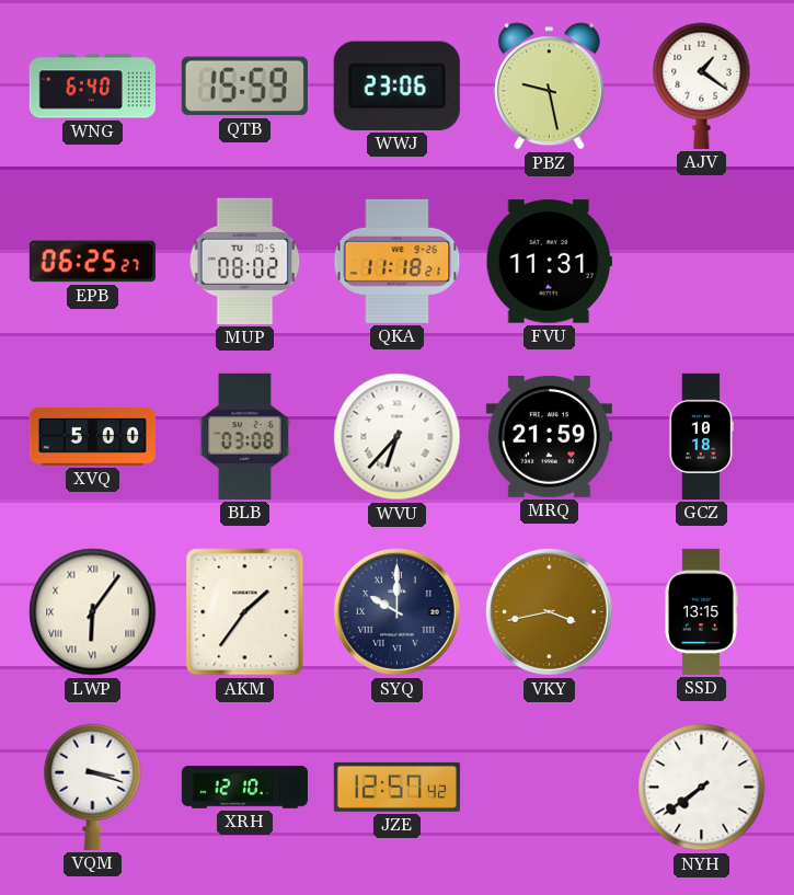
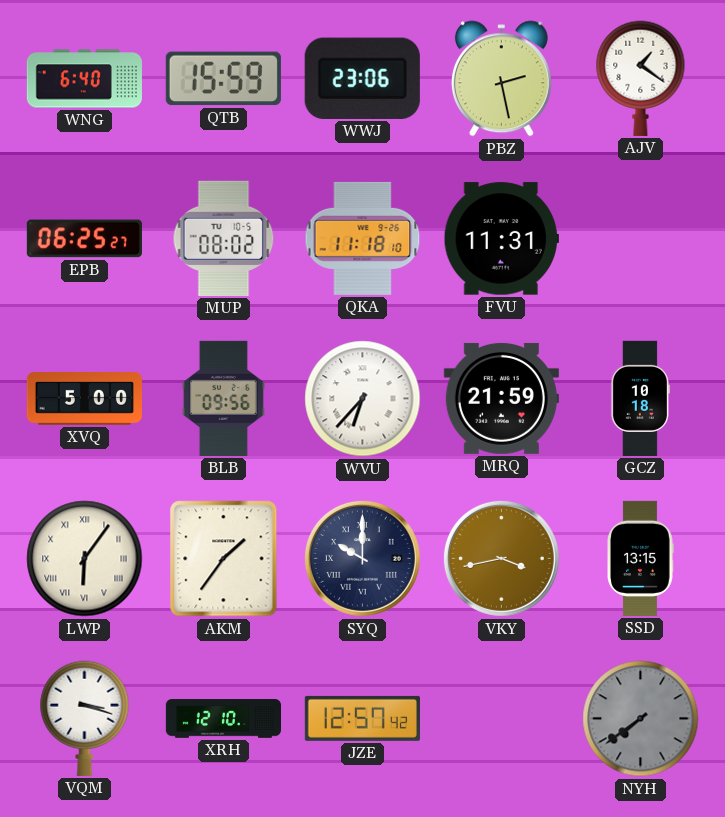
PBZ: 9:28 -> 2:28
QKA: 11:18:21 -> 11:18:10
BLB: 03:08 -> 09:56
NYH dial: white -> grey
